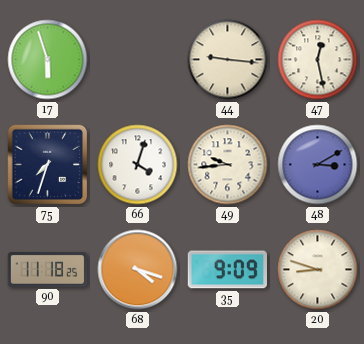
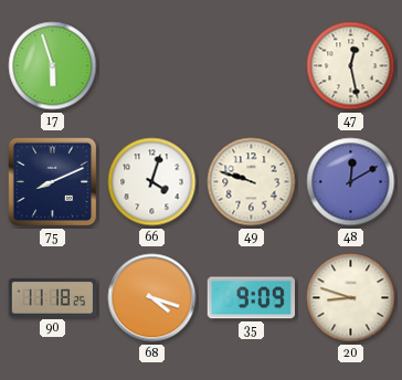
44: 9:16 -> none
75: 7:33 -> 8:11
49: 9:44 -> 9:48
48: 3:10 -> 12:10
